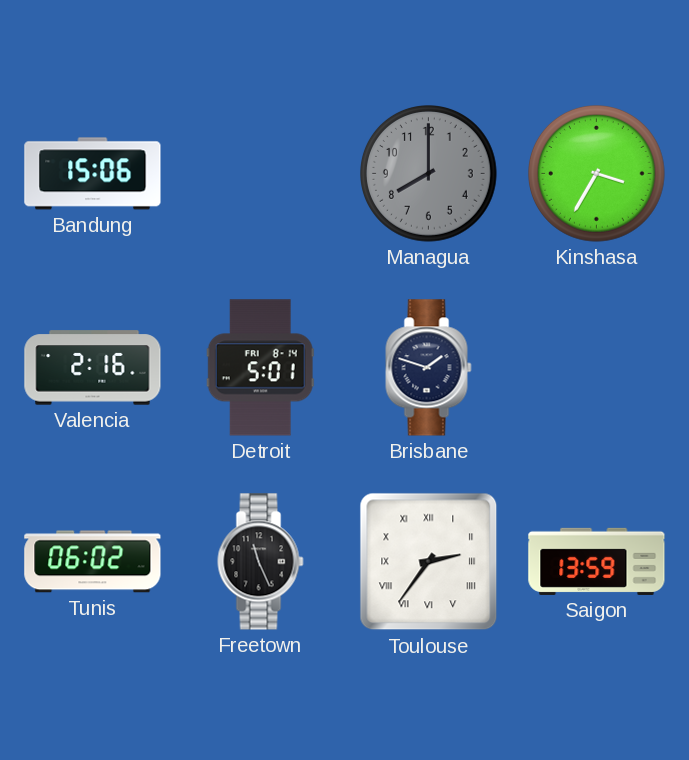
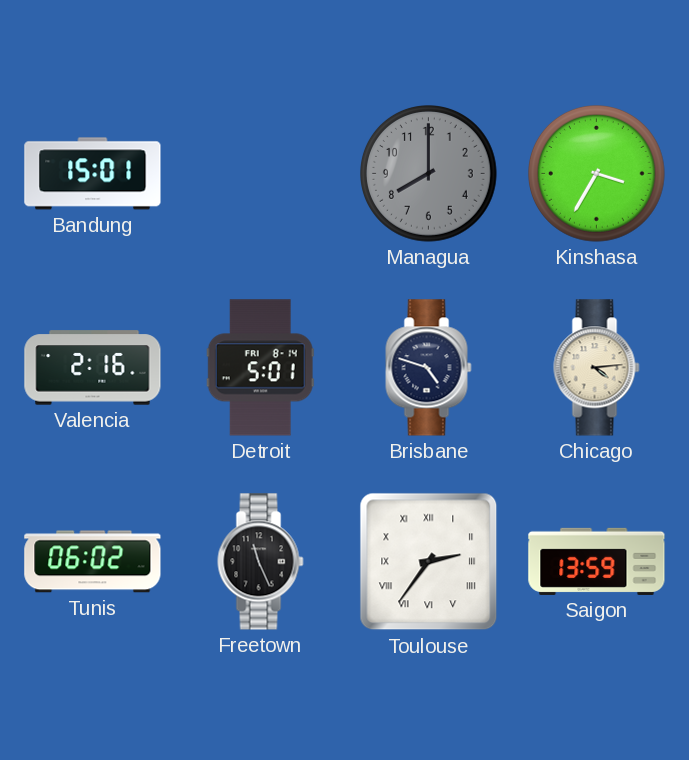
Bandung: 15:06 -> 15:01
Brisbane: 1:48 -> 4:48
Chicago: none -> 4:14
